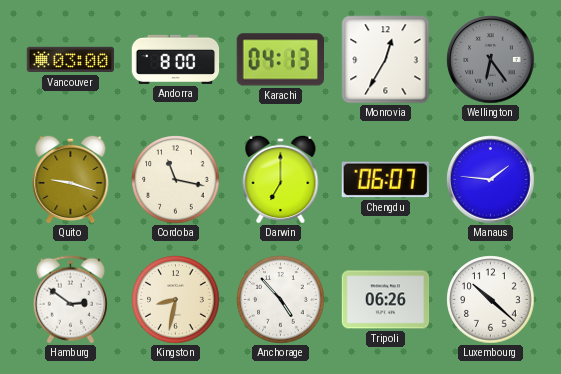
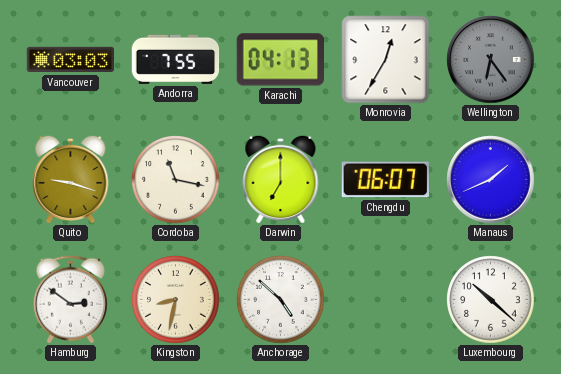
Vancouver: 03:00 -> 03:03
Andorra: 8:00 -> 7:55
Manaus: 1:46 -> 1:41
Anchorage: 4:53 -> 4:52
Tripoli: 06:26 -> none
